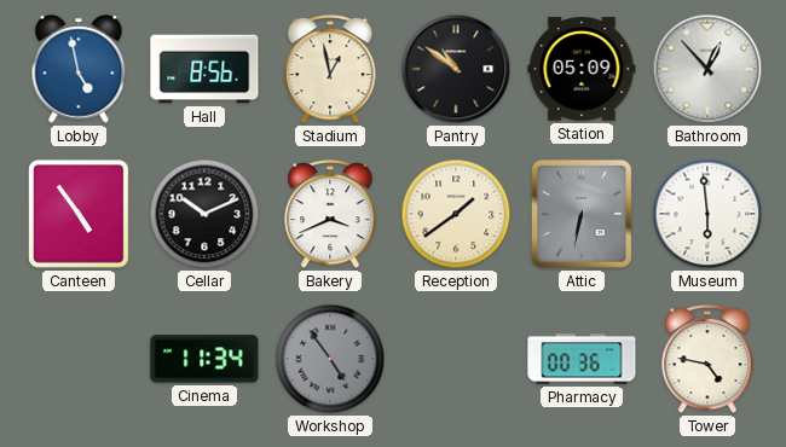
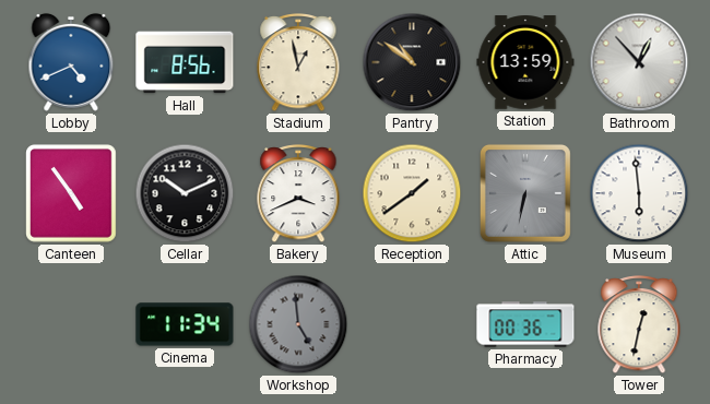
Lobby: 4:58 -> 4:41
Station: 05:09 -> 13:59
Workshop: 4:54 -> 4:59
Tower: 4:47 -> 12:32
